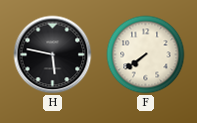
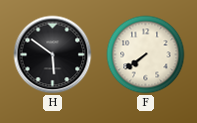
H: 5:47 -> 5:51
